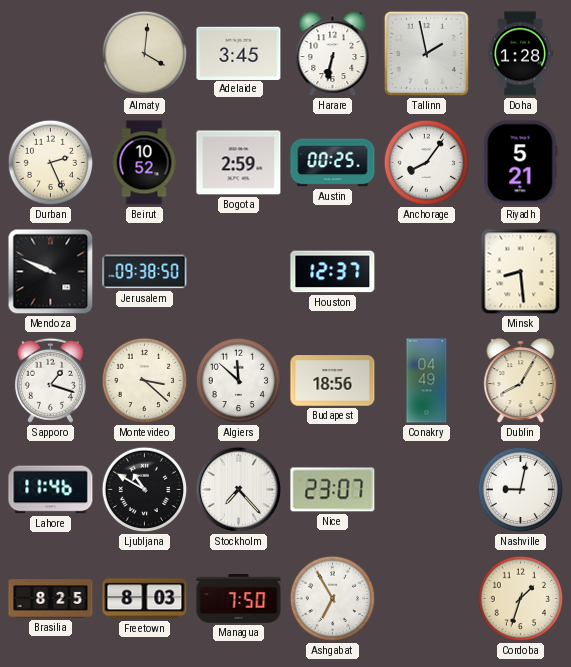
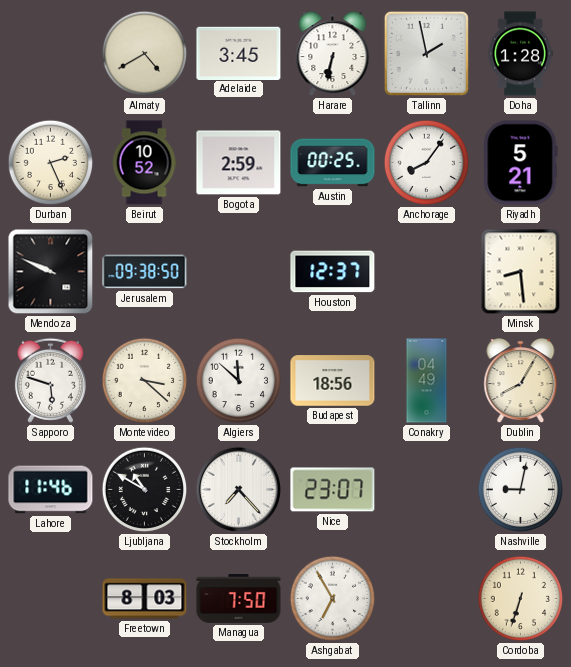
Almaty: 4:01 -> 4:40
Sapporo: 1:18 -> 5:48
Brasilia: 8:25 -> none
Cordoba: 1:33 -> 6:33
